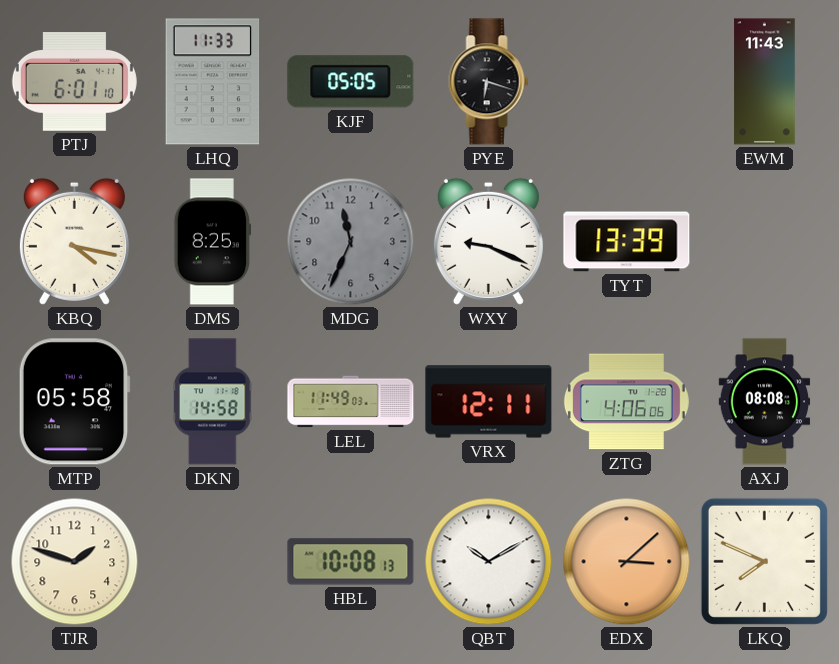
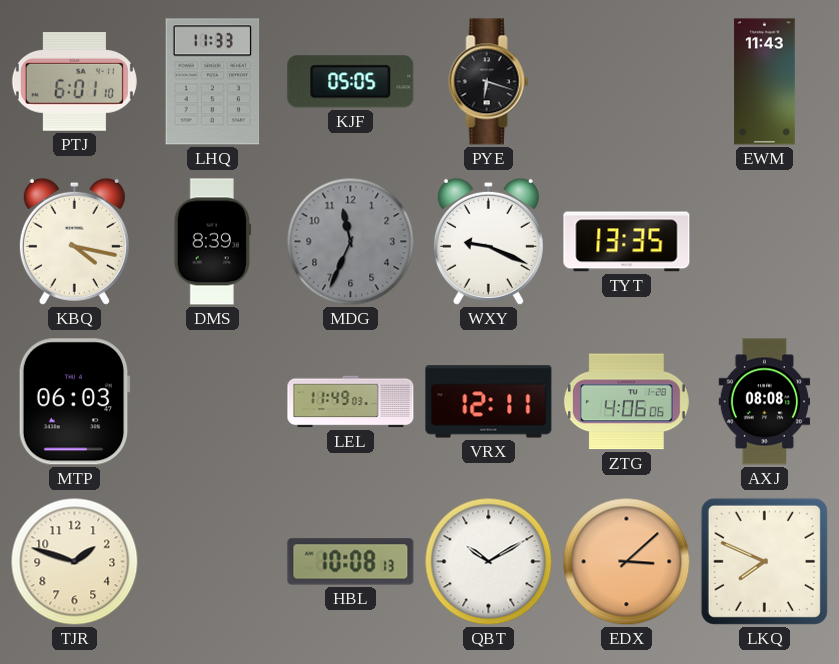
DMS: 8:25 -> 8:39
TYT: 13:39 -> 13:35
MTP: 05:58 -> 06:03
DKN: 14:58 -> none
